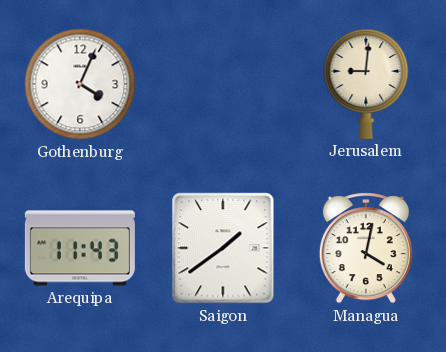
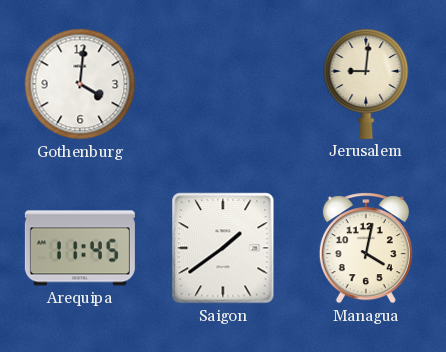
Gothenburg: 4:04 -> 4:01
Arequipa: 11:43 -> 11:45
